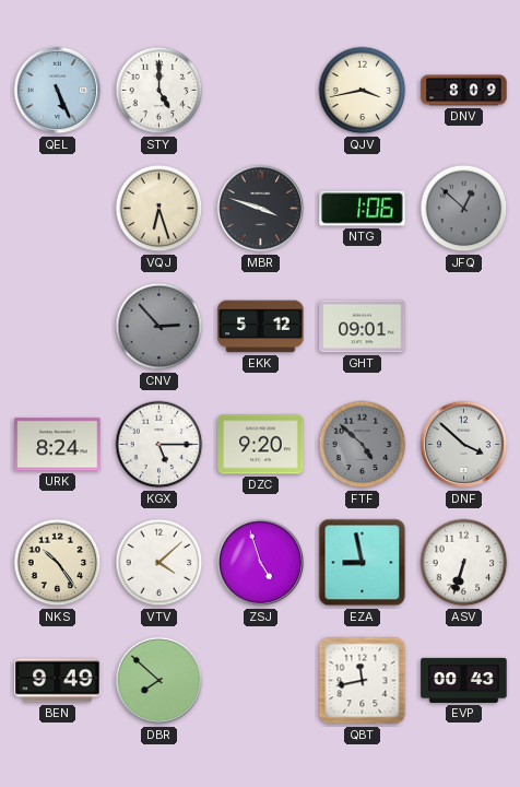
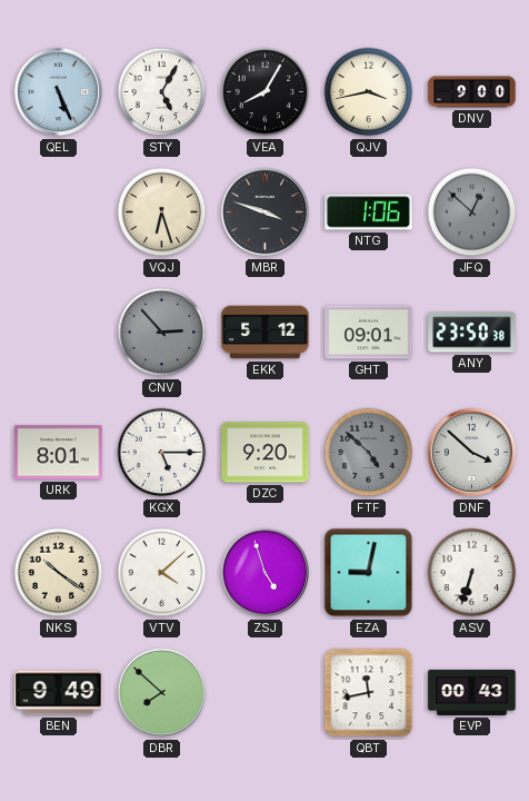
STY: 5:00 -> 5:05
VEA: none -> 8:05
DNV: 8:09 -> 9:00
ANY: none -> 23:50
URK: 8:24 -> 8:01
NKS: 10:24 -> 10:21
EZA: 8:58 -> 9:02
